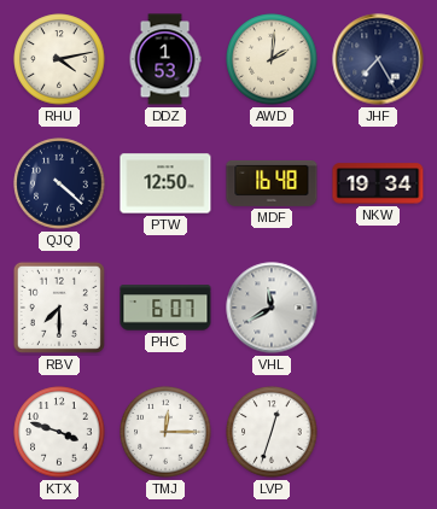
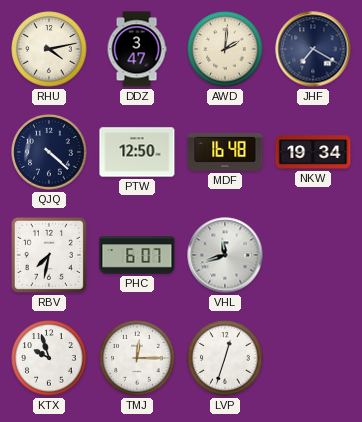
DDZ: 1:53 -> 3:47
JHF: 7:25 -> 7:20
RBV: 7:30 -> 7:32
VHL: 11:40 -> 11:42
KTX: 3:48 -> 9:57
